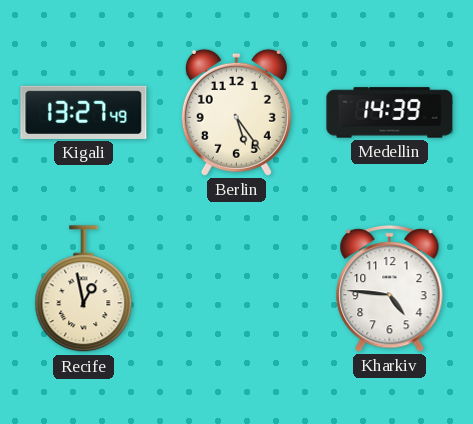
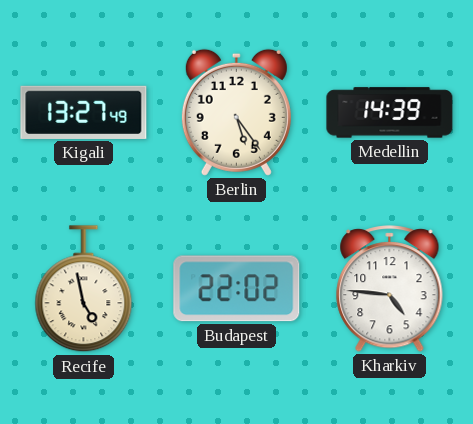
Recife: 12:58 -> 4:58
Budapest: none -> 22:02
